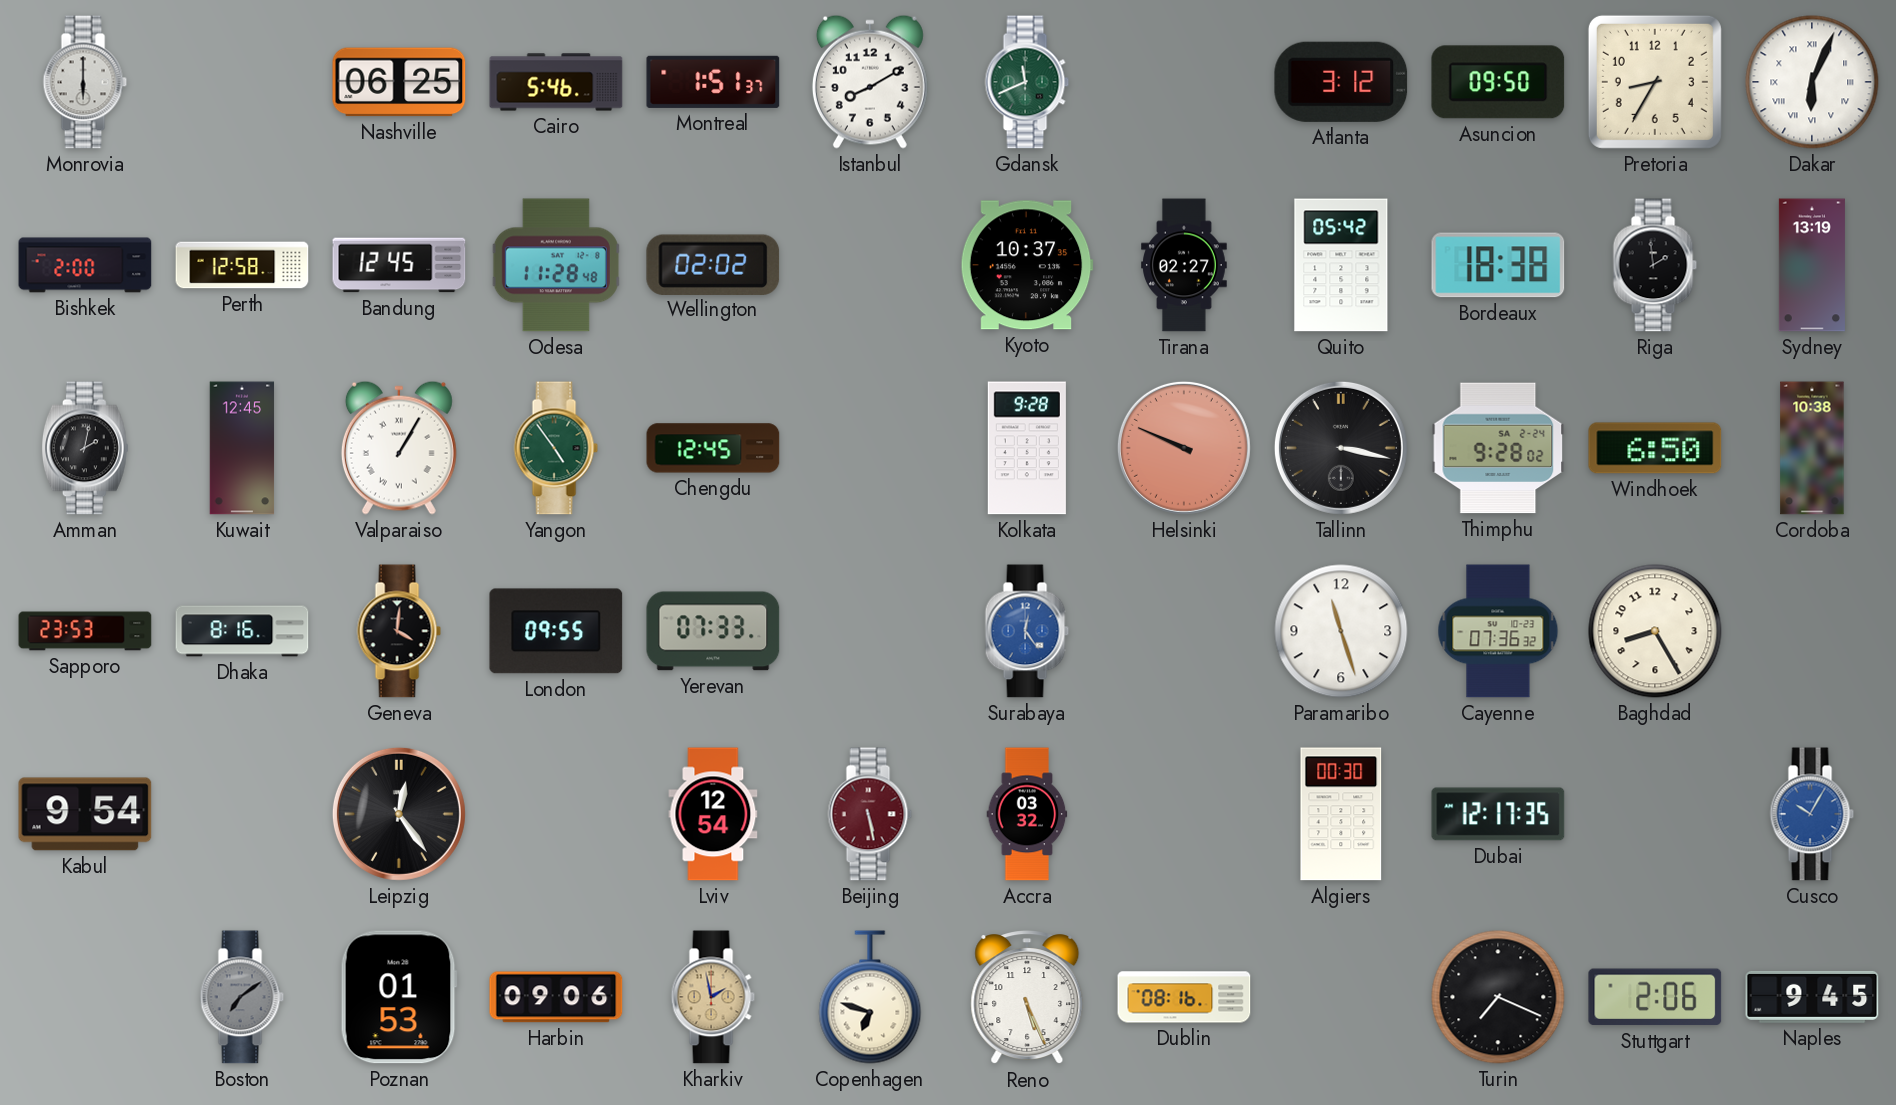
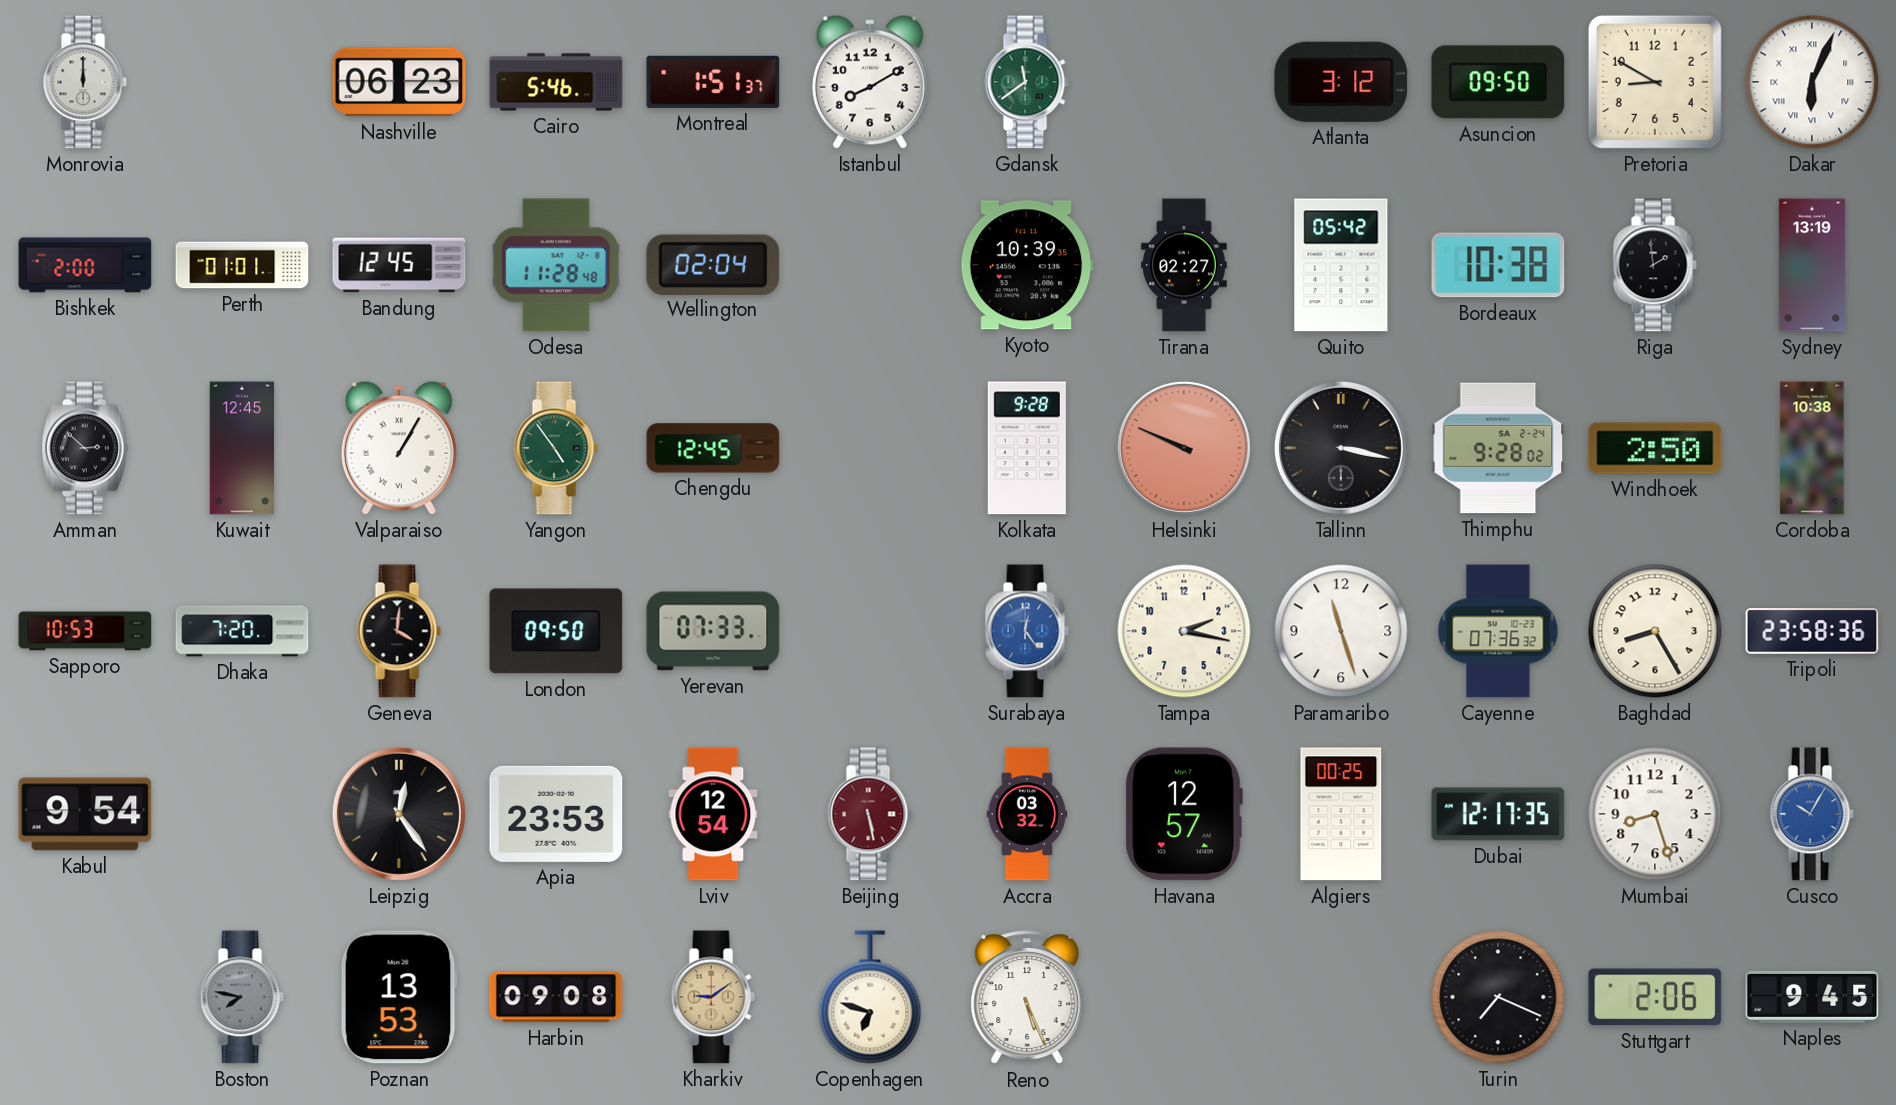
Monrovia: 6:00 -> 12:00
Nashville: 06:25 -> 06:23
Gdansk: 11:41 -> 11:39
Pretoria: 8:35 -> 8:50
Perth: 12:58 -> 01:01
Wellington: 02:02 -> 02:04
Kyoto: 10:37 -> 10:39
Bordeaux: 18:38 -> 10:38
Amman: 2:02 -> 2:52
Windhoek: 6:50 -> 2:50
Sapporo: 23:53 -> 10:53
Dhaka: 8:16 -> 7:20
London: 09:55 -> 09:50
Tampa: none -> 2:17
Tripoli: none -> 23:58
Apia: none -> 23:53
Havana: none -> 12:57
Algiers: 00:30 -> 00:25
Mumbai: none -> 8:27
Boston: 7:09 -> 7:47
Poznan: 01:53 -> 13:53
Harbin: 09:06 -> 09:08
Kharkiv: 1:58 -> 9:09
Dublin: 08:16 -> none
